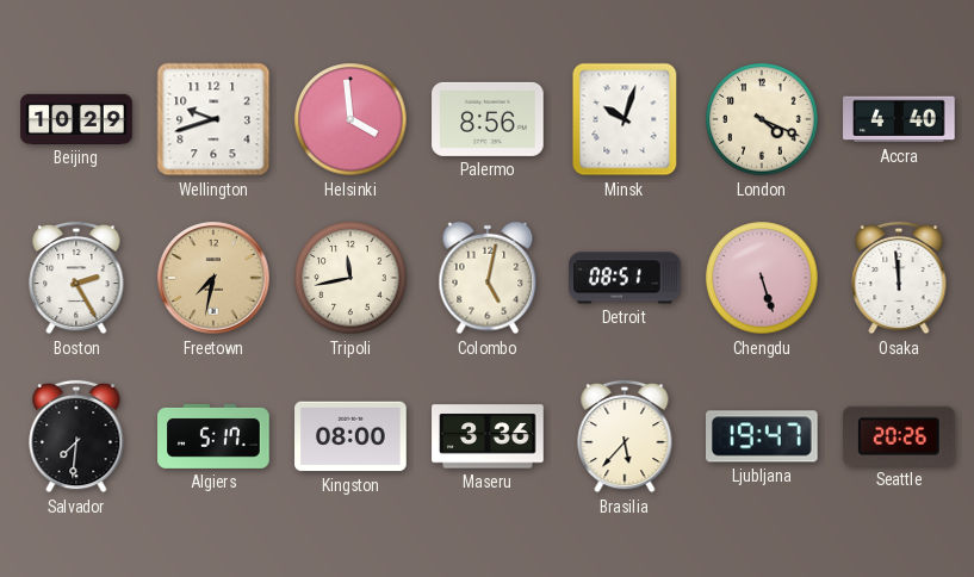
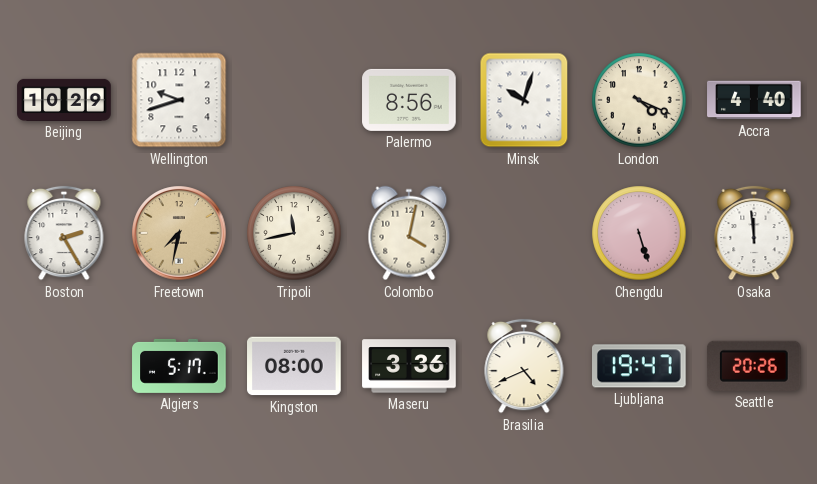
Helsinki: 3:59 -> none
Colombo: 5:02 -> 4:02
Detroit: 08:51 -> none
Salvador: 7:31 -> none
Brasilia: 5:37 -> 4:41
